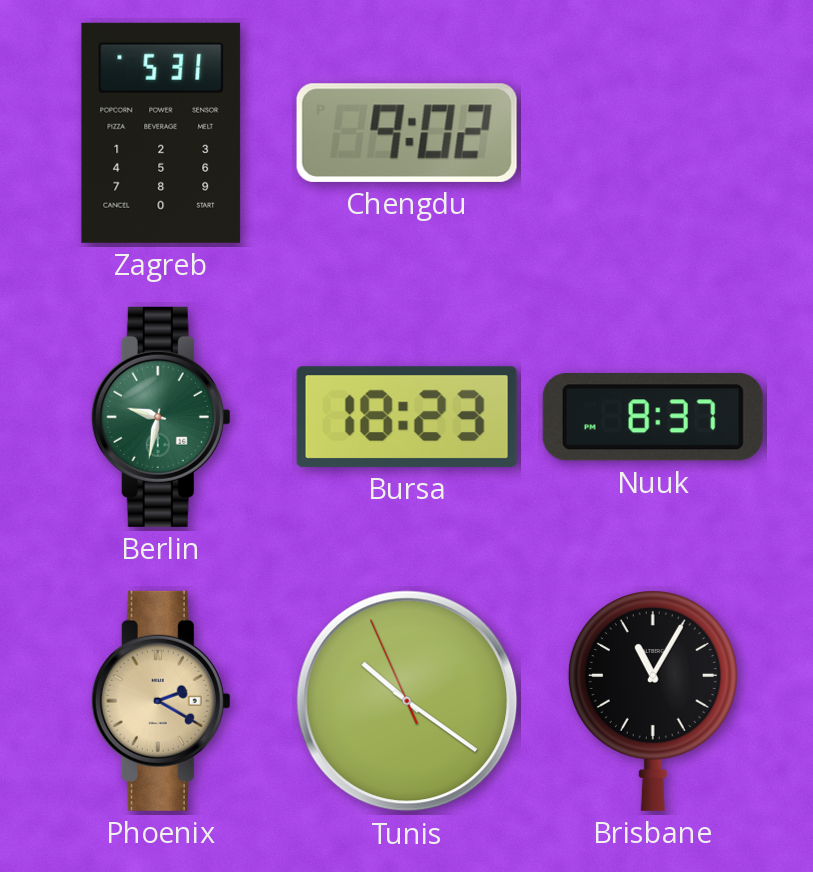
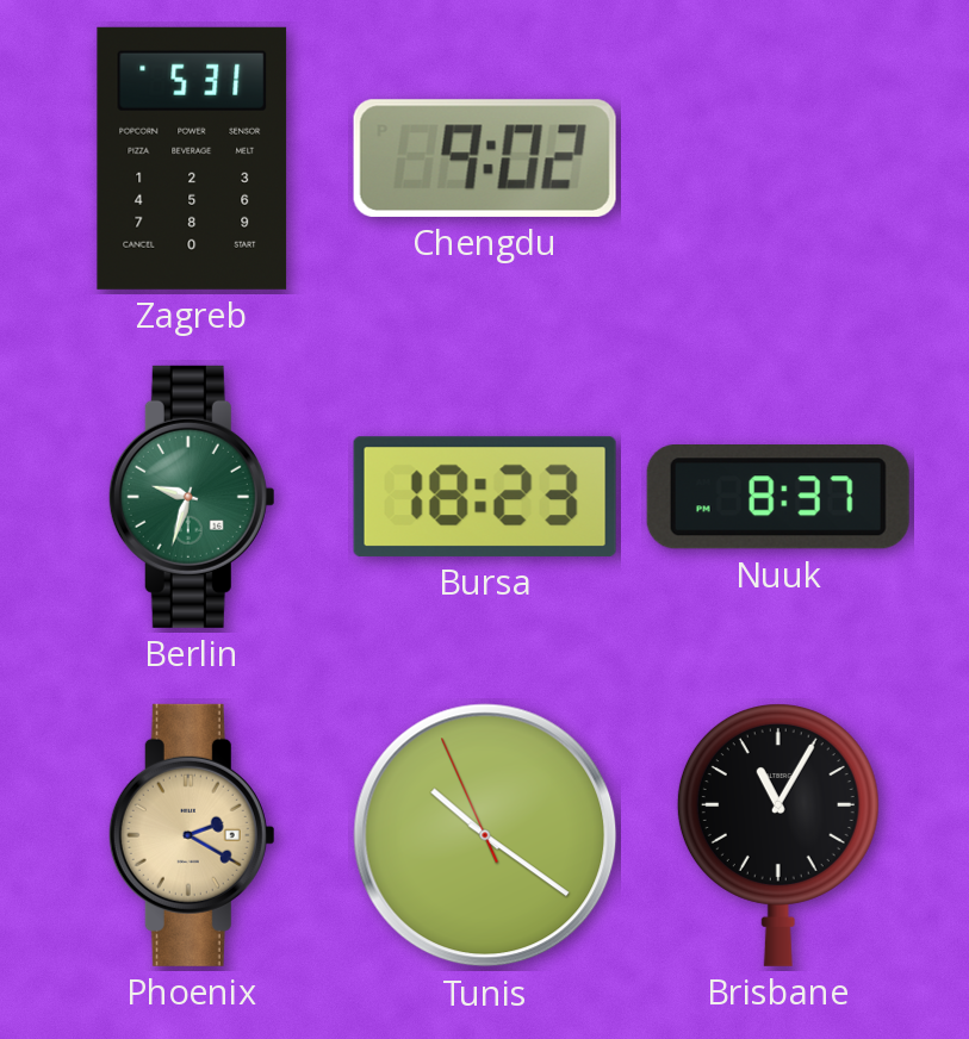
Berlin: 9:32 -> 9:33
